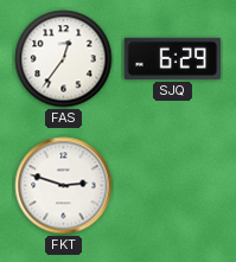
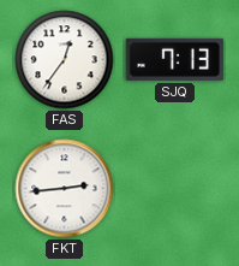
SJQ: 6:29 -> 7:13
FKT: 2:48 -> 2:44
